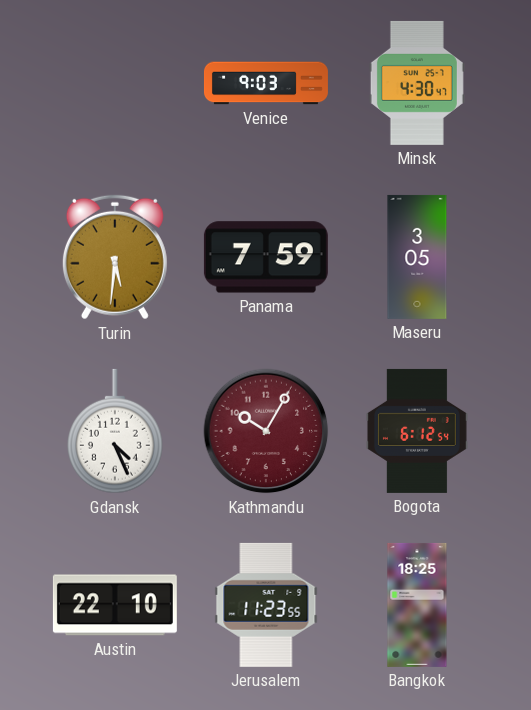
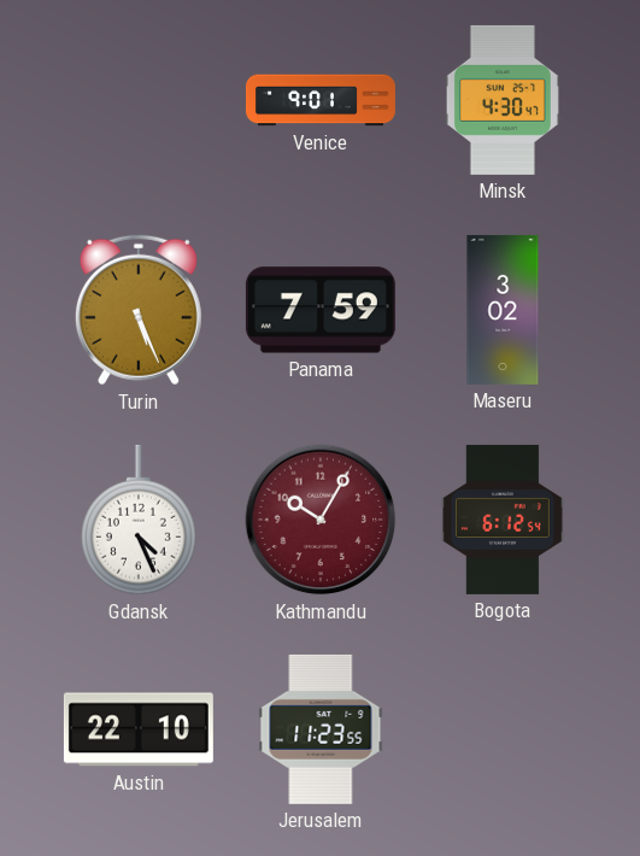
Venice: 9:03 -> 9:01
Turin: 5:31 -> 5:26
Maseru: 3:05 -> 3:02
Bangkok: 18:25 -> none
